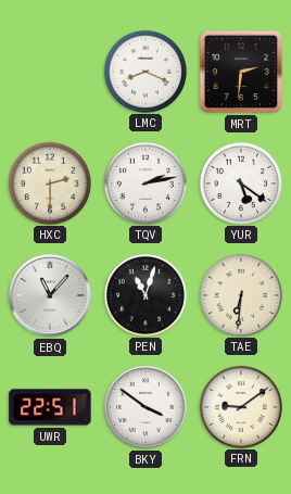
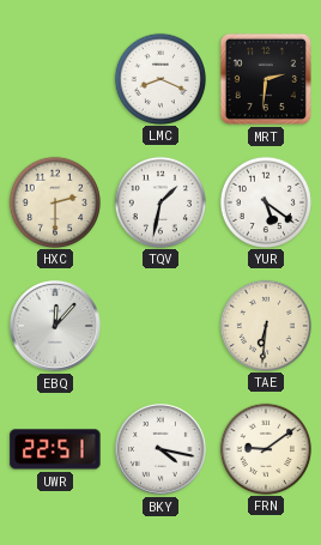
TQV: 2:13 -> 1:32
EBQ: 11:07 -> 12:07
PEN: 11:03 -> none
BKY: 3:51 -> 4:17
